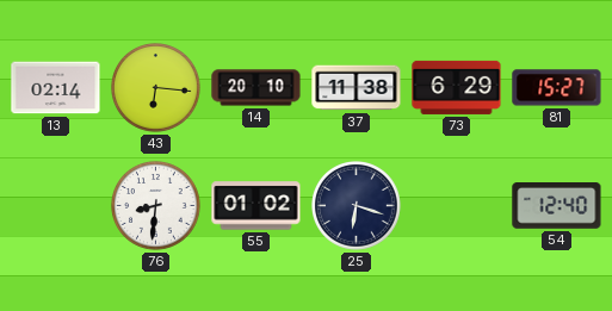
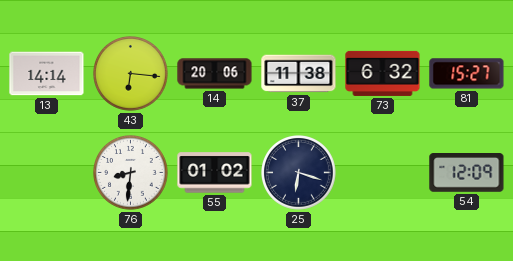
13: 02:14 -> 14:14
14: 20:10 -> 20:06
73: 6:29 -> 6:32
54: 12:40 -> 12:09
